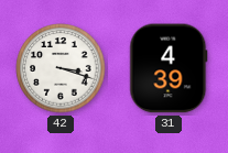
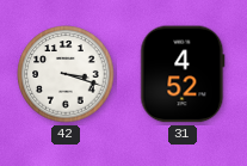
31: 4:39 -> 4:52
